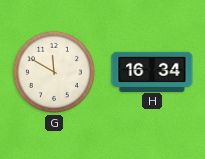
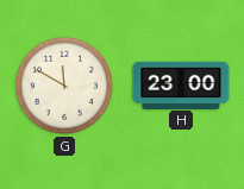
H: 16:34 -> 23:00
